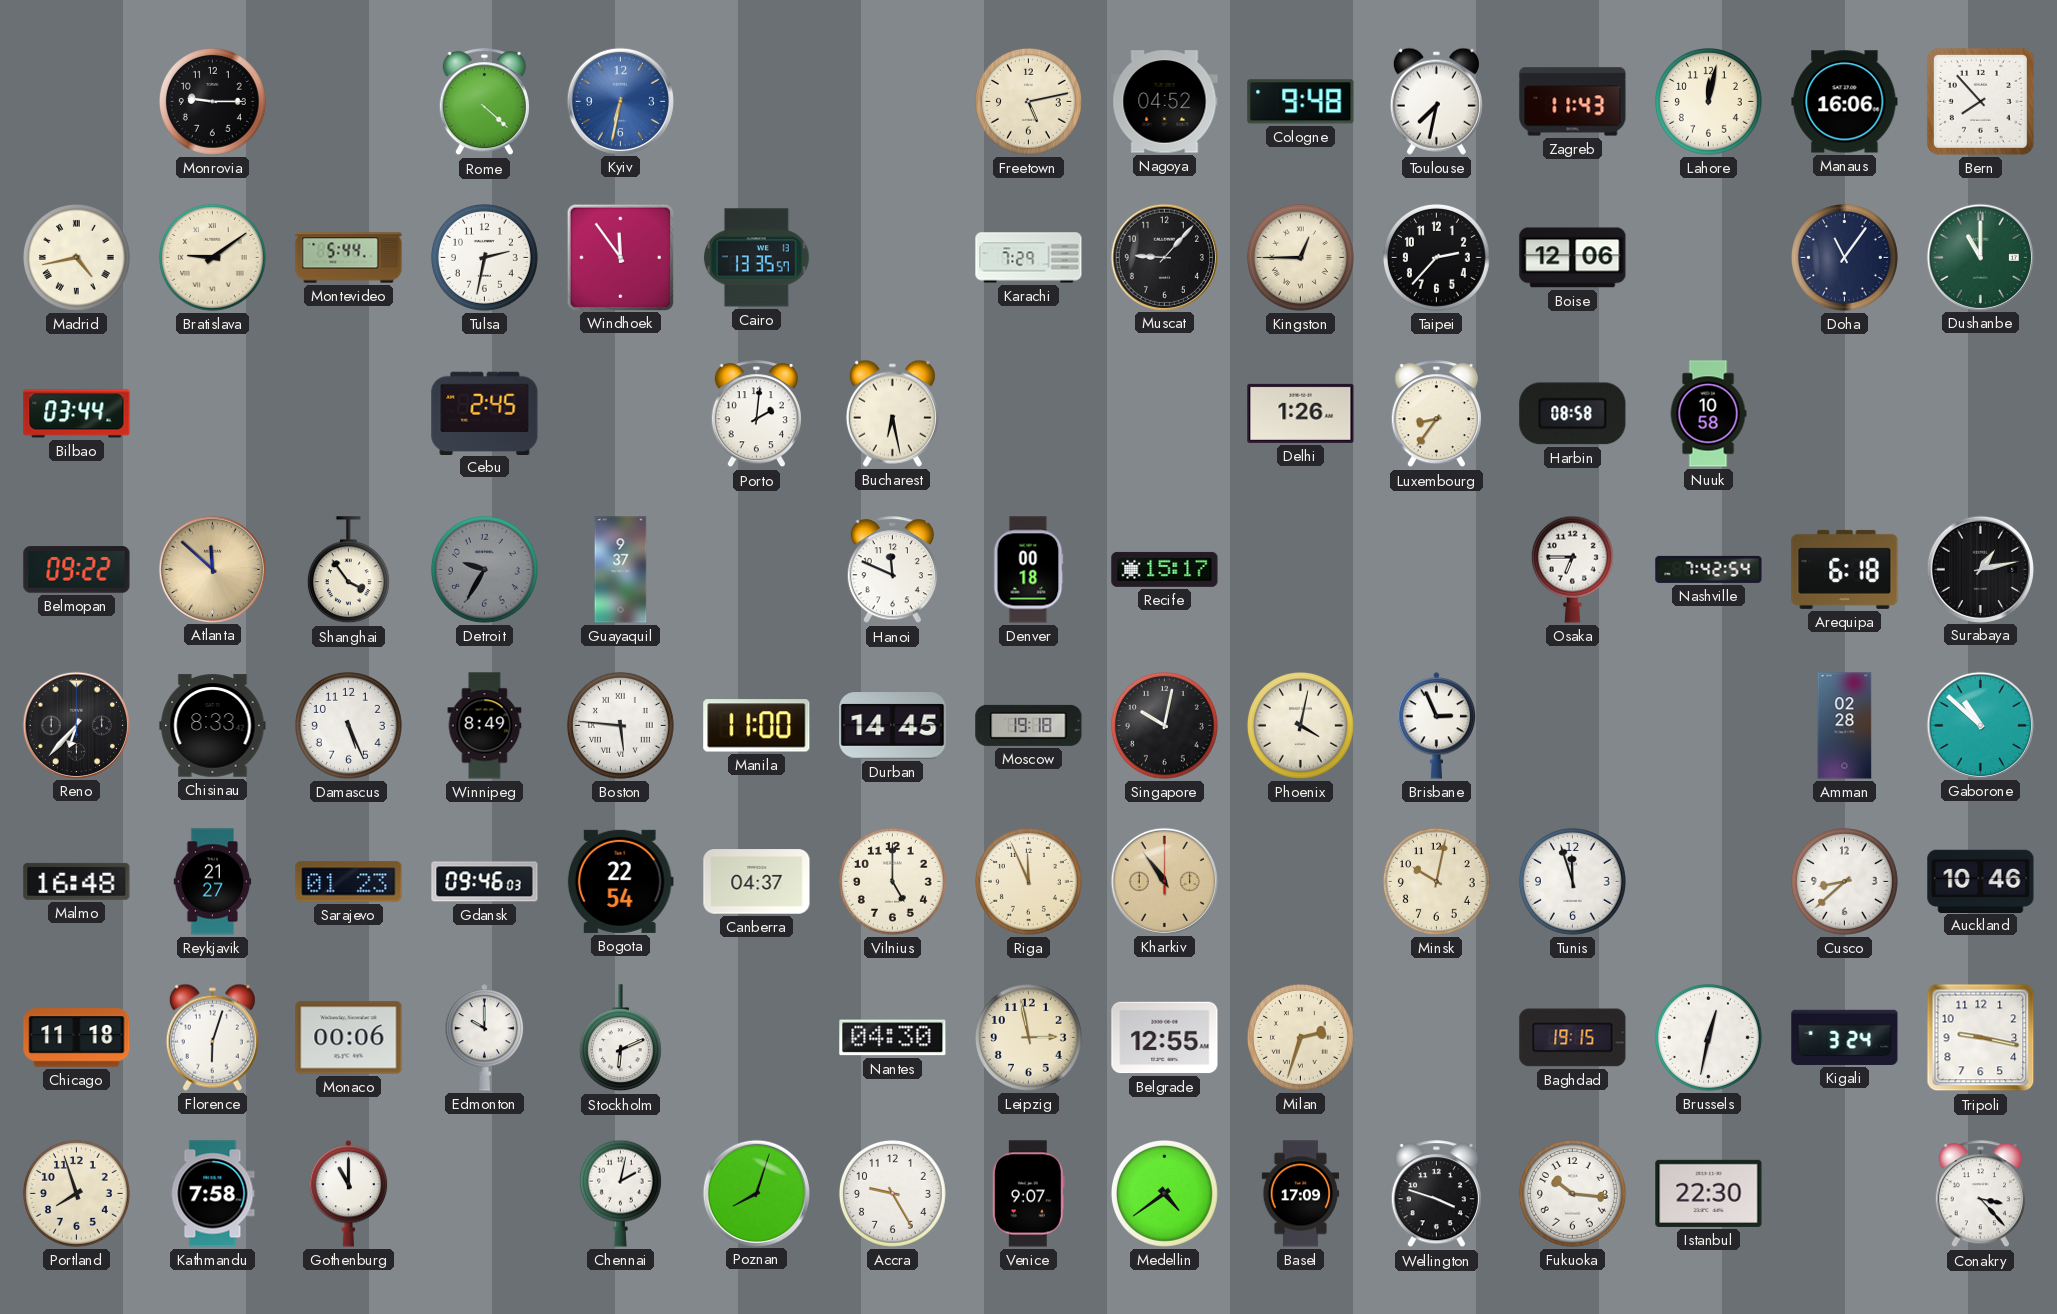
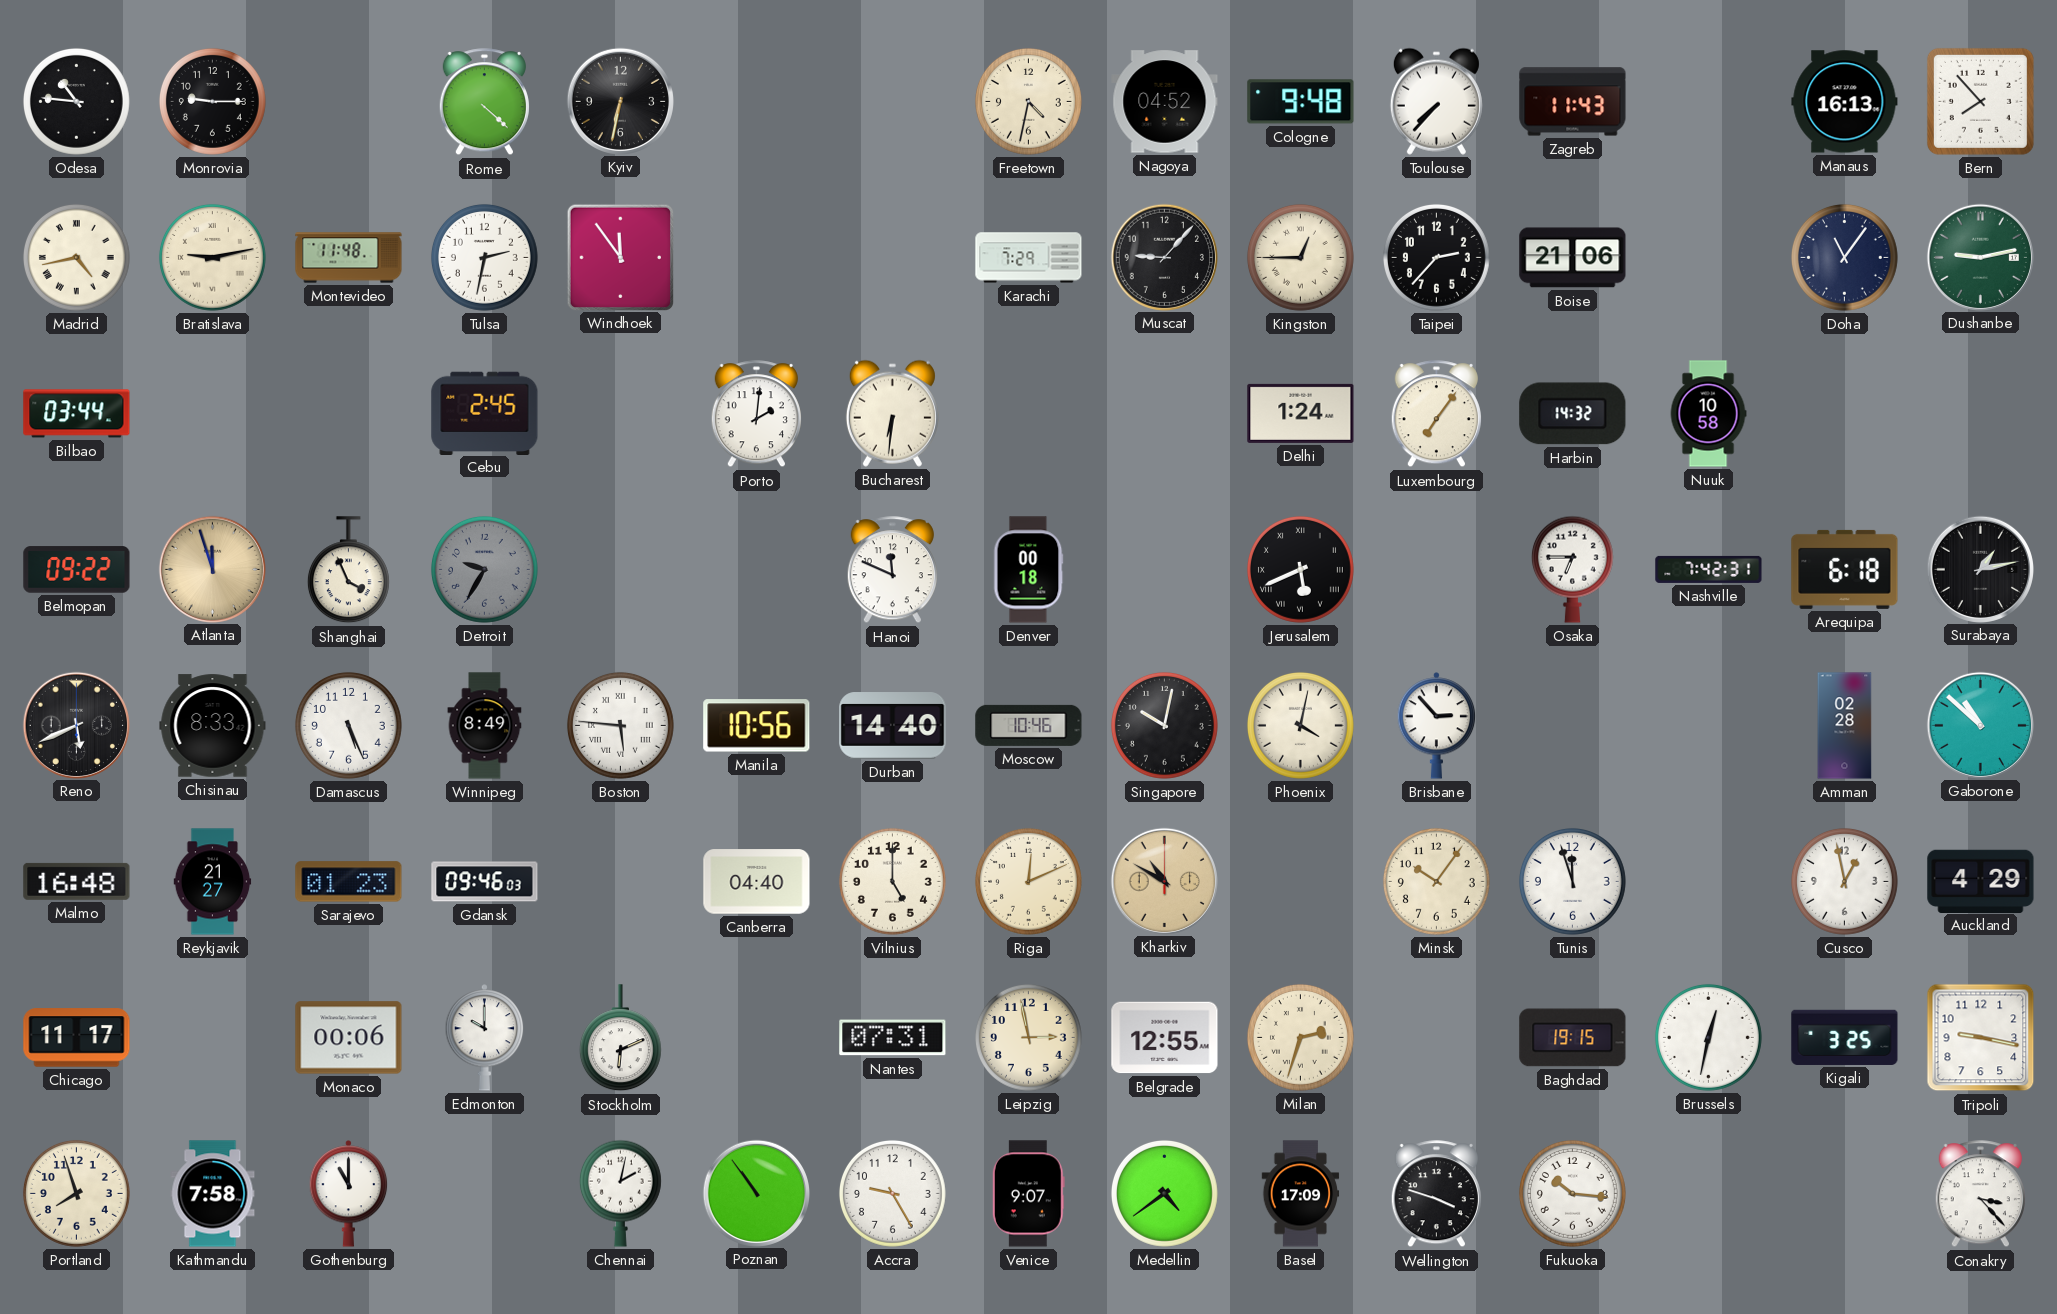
Odesa: none -> 10:46
Kyiv dial: blue -> black
Freetown: 5:13 -> 4:32
Toulouse: 7:32 -> 7:37
Lahore: 12:02 -> none
Manaus: 16:06 -> 16:13
Bratislava: 9:09 -> 9:13
Montevideo: 5:44 -> 11:48
Cairo: 13:35 -> none
Boise: 12:06 -> 21:06
Dushanbe: 11:00 -> 9:13
Bucharest: 6:28 -> 6:31
Delhi: 1:26 -> 1:24
Luxembourg: 8:36 -> 7:06
Harbin: 08:58 -> 14:32
Atlanta: 11:52 -> 11:57
Shanghai: 3:54 -> 3:56
Guayaquil: 9:37 -> none
Recife: 15:17 -> none
Jerusalem: none -> 5:41
Nashville: 7:42:54 -> 7:42:31
Reno: 6:37 -> 5:41
Manila: 11:00 -> 10:56
Durban: 14:45 -> 14:40
Moscow: 19:18 -> 10:46
Brisbane: 2:56 -> 2:53
Bogota: 22:54 -> none
Canberra: 04:37 -> 04:40
Riga: 11:56 -> 12:11
Kharkiv: 10:54 -> 10:50
Minsk: 10:02 -> 10:06
Cusco: 8:38 -> 12:58
Auckland: 10:46 -> 4:29
Chicago: 11:18 -> 11:17
Florence: 6:03 -> none
Nantes: 04:30 -> 07:31
Kigali: 3:24 -> 3:25
Poznan: 8:03 -> 10:54
Istanbul: 22:30 -> none
